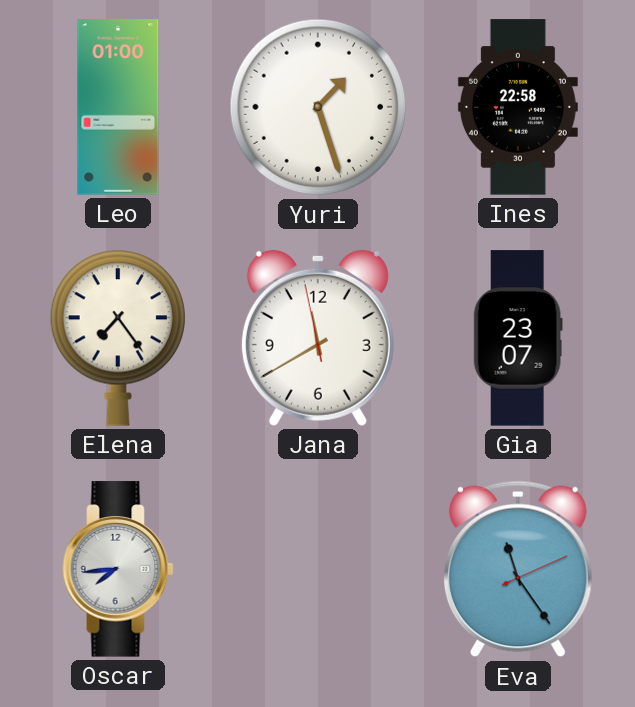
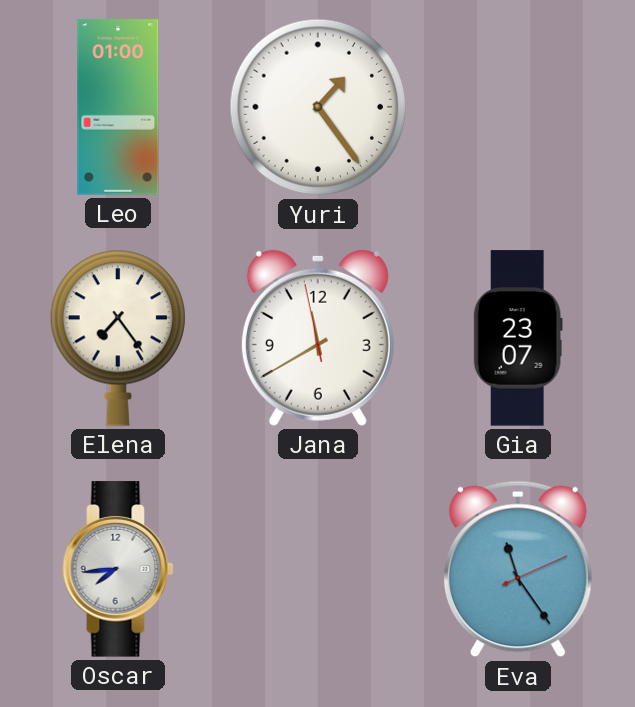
Yuri: 1:27 -> 1:24
Ines: 22:58 -> none
